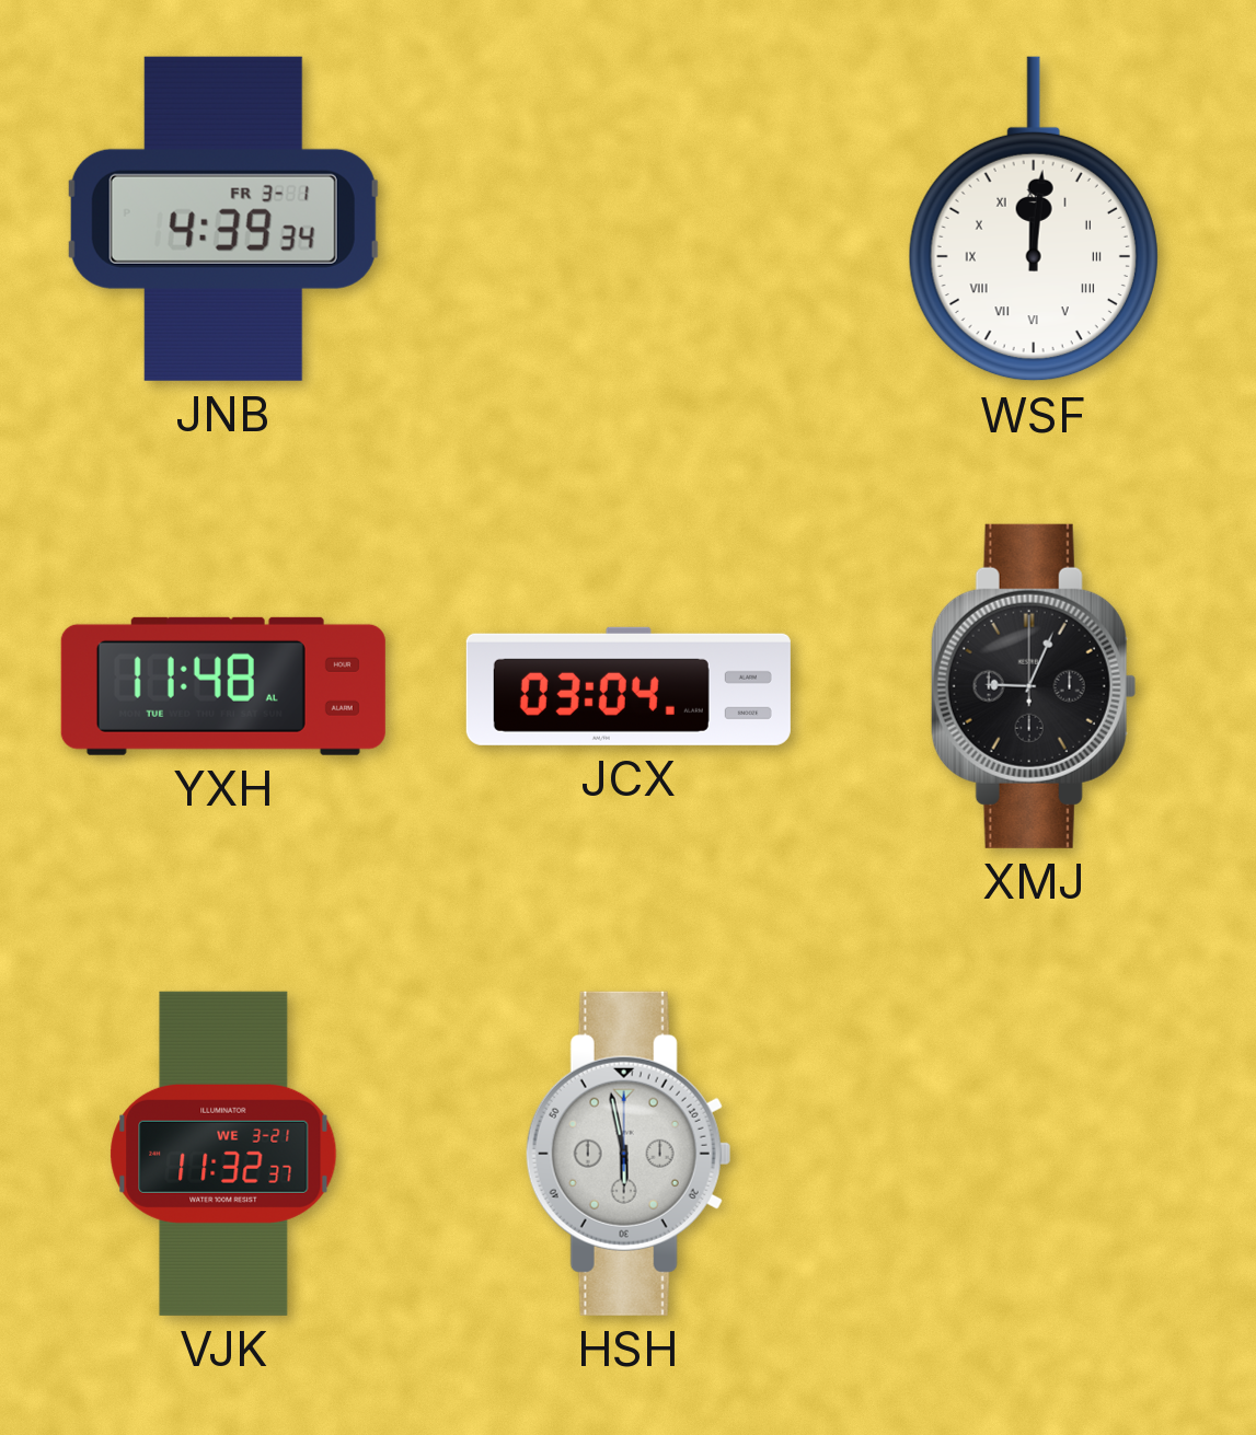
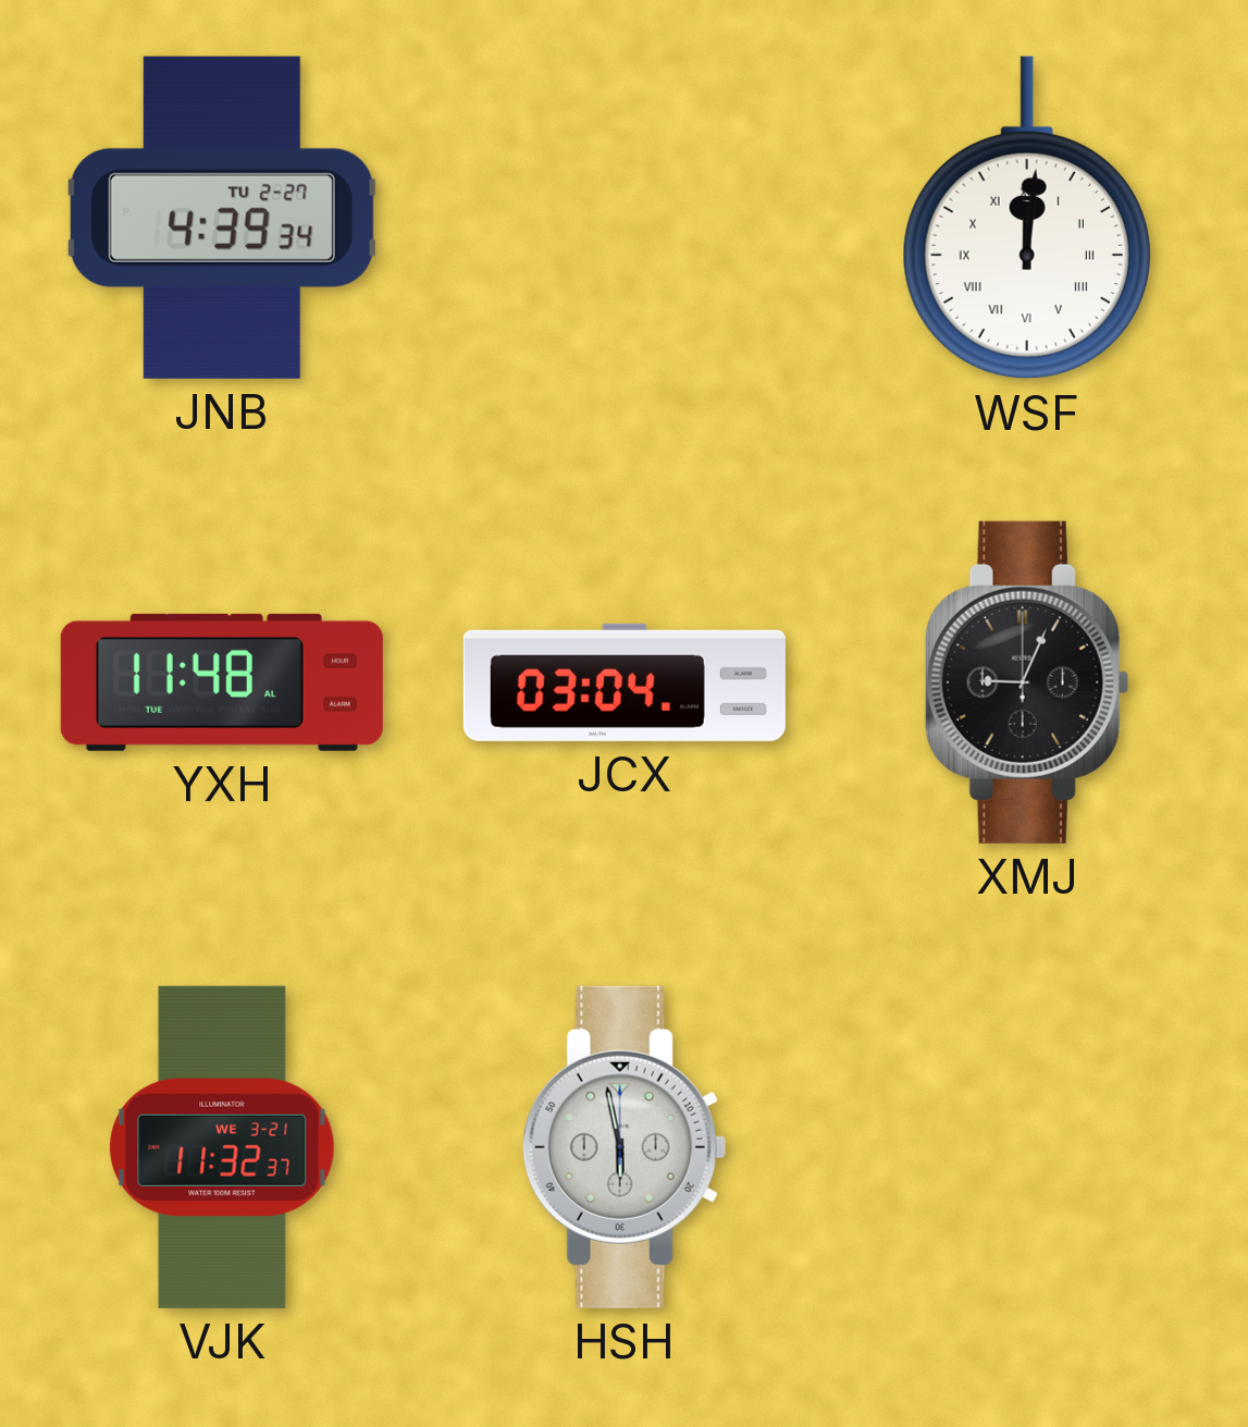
JNB date: FR 3-1 -> TU 2-27
